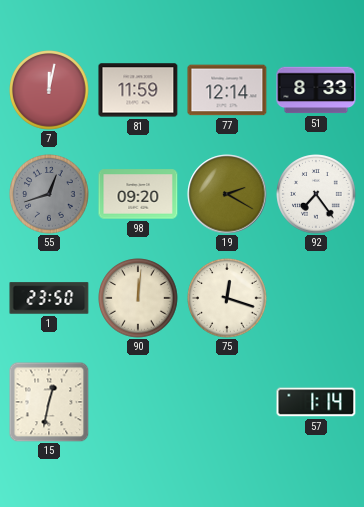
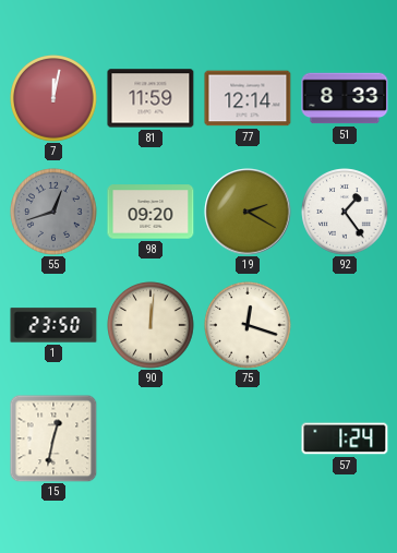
92: 7:24 -> 1:24
57: 1:14 -> 1:24
